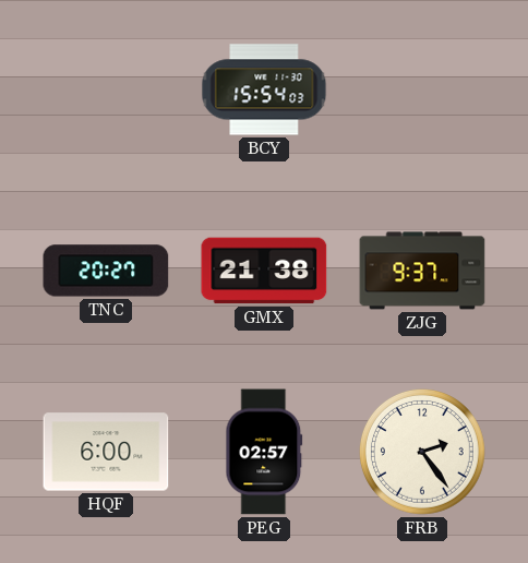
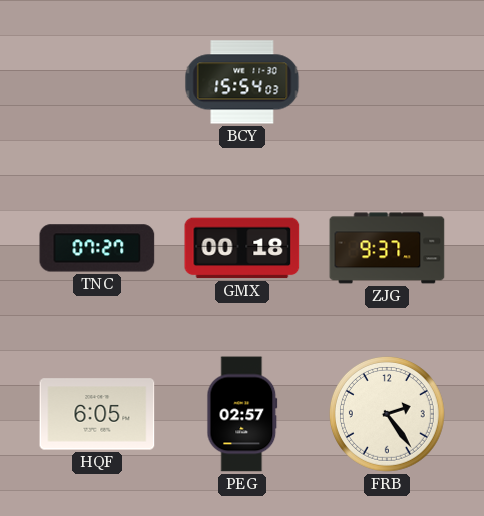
TNC: 20:27 -> 07:27
GMX: 21:38 -> 00:18
HQF: 6:00 -> 6:05
